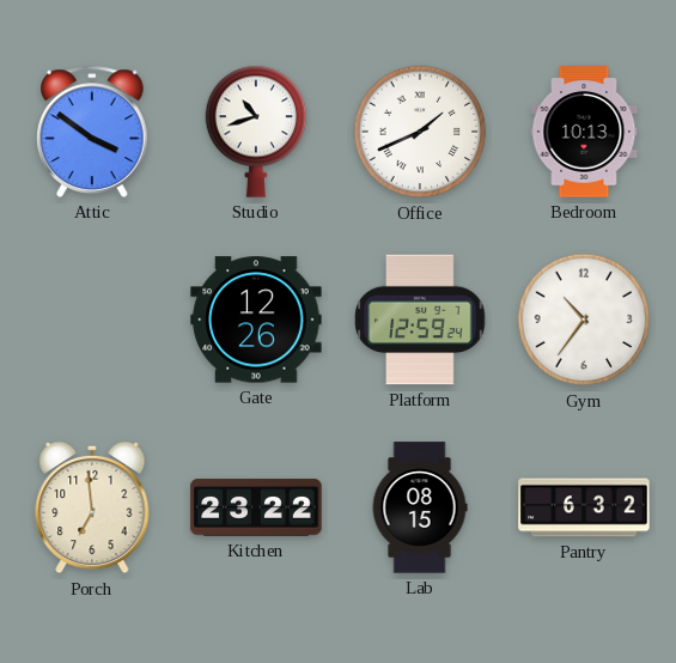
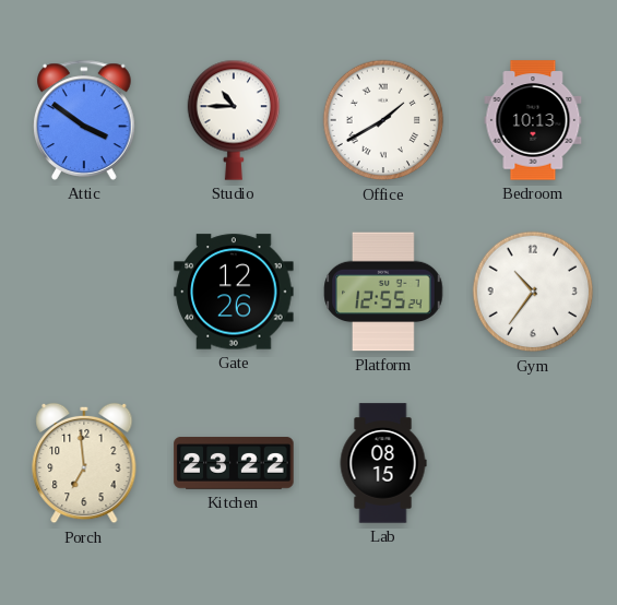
Studio: 10:42 -> 10:45
Office: 1:41 -> 1:40
Platform: 12:59 -> 12:55
Pantry: 6:32 -> none
